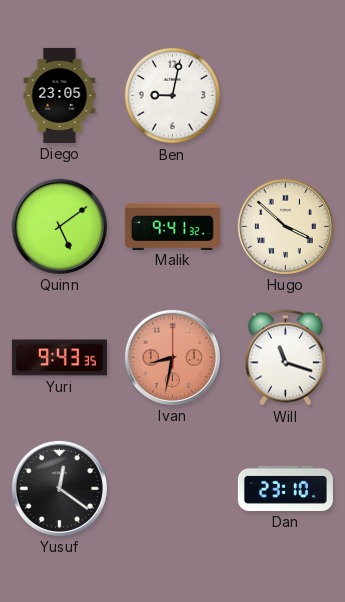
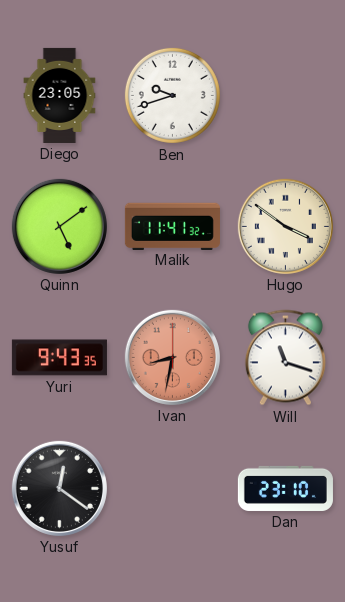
Ben: 9:02 -> 9:42
Malik: 9:41 -> 11:41
Hugo: 3:52 -> 3:51
